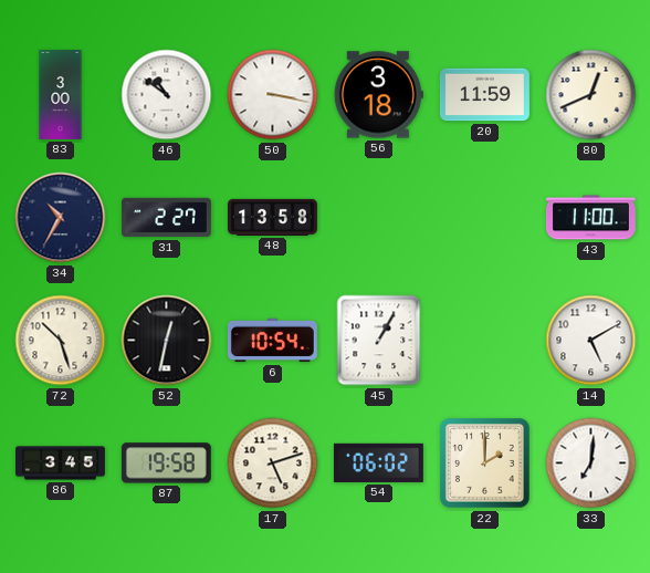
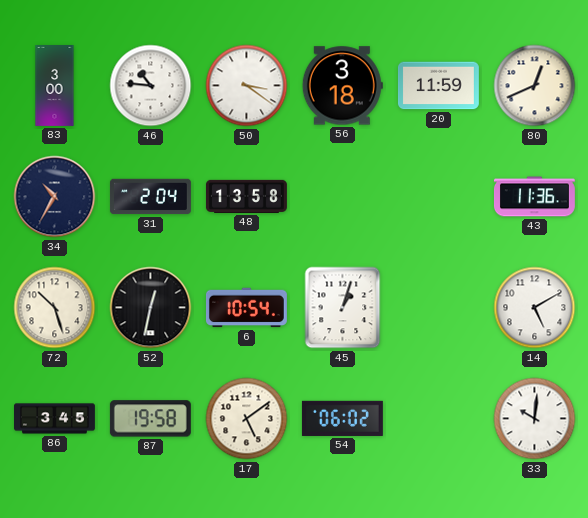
46: 10:51 -> 10:46
50: 3:17 -> 3:21
31: 2:27 -> 2:04
43: 11:00 -> 11:36
45: 1:05 -> 1:03
17: 5:12 -> 5:09
22: 2:00 -> none
33: 7:01 -> 10:01
